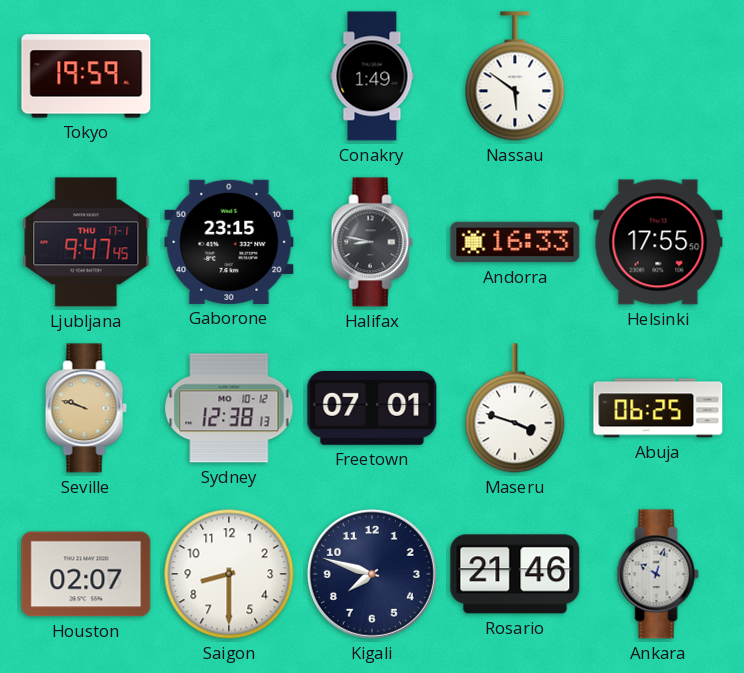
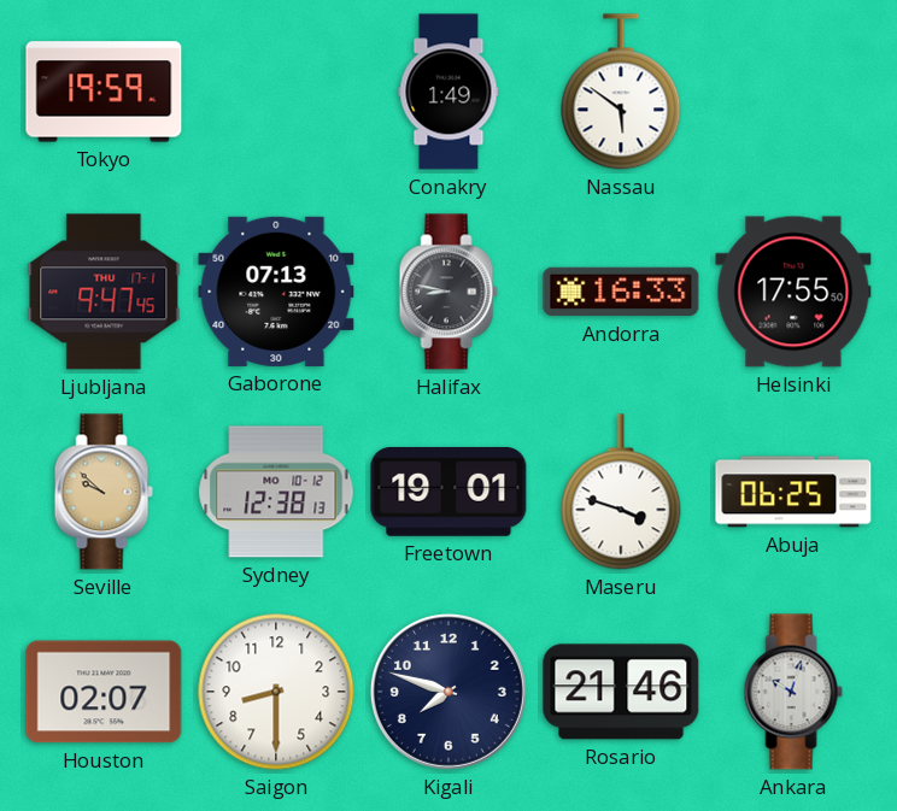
Gaborone: 23:15 -> 07:13
Seville: 9:48 -> 9:52
Freetown: 07:01 -> 19:01
